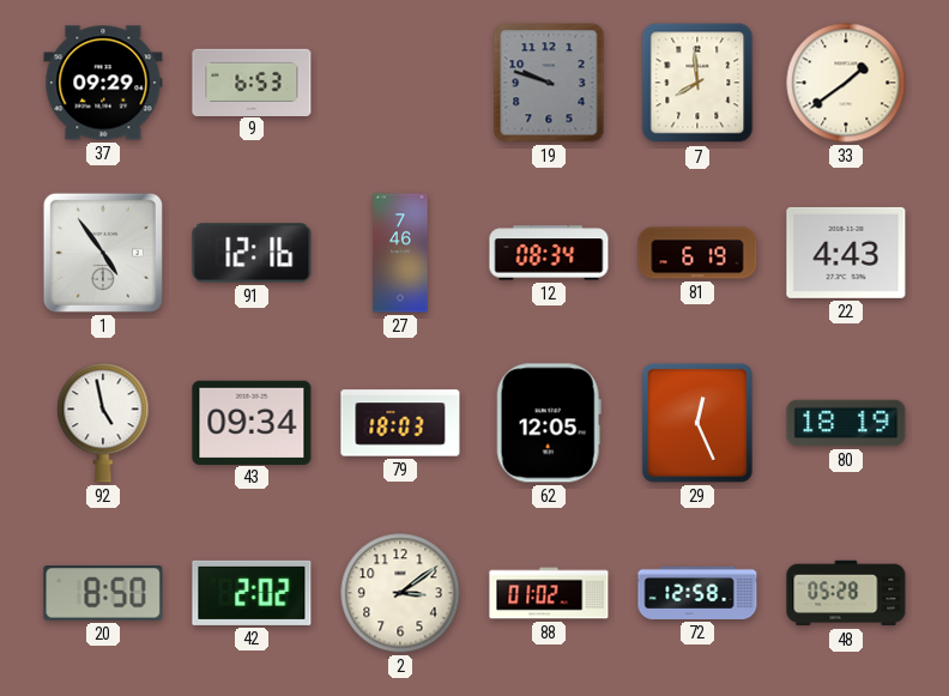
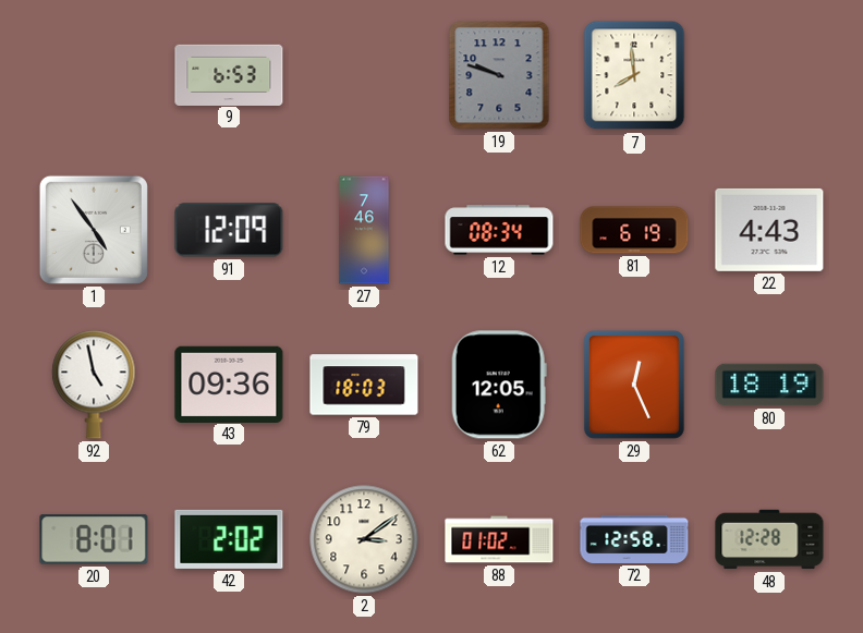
37: 09:29 -> none
33: 1:39 -> none
91: 12:16 -> 12:09
43: 09:34 -> 09:36
20: 8:50 -> 8:01
48: 05:28 -> 12:28
